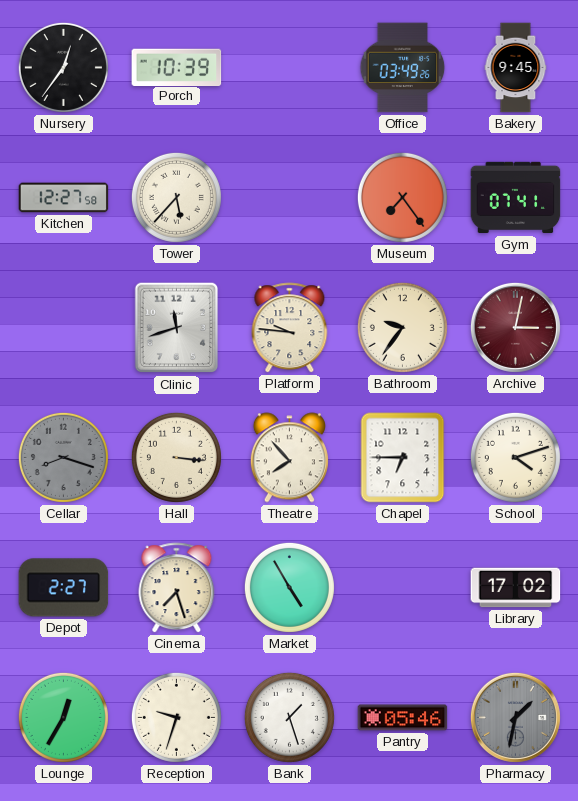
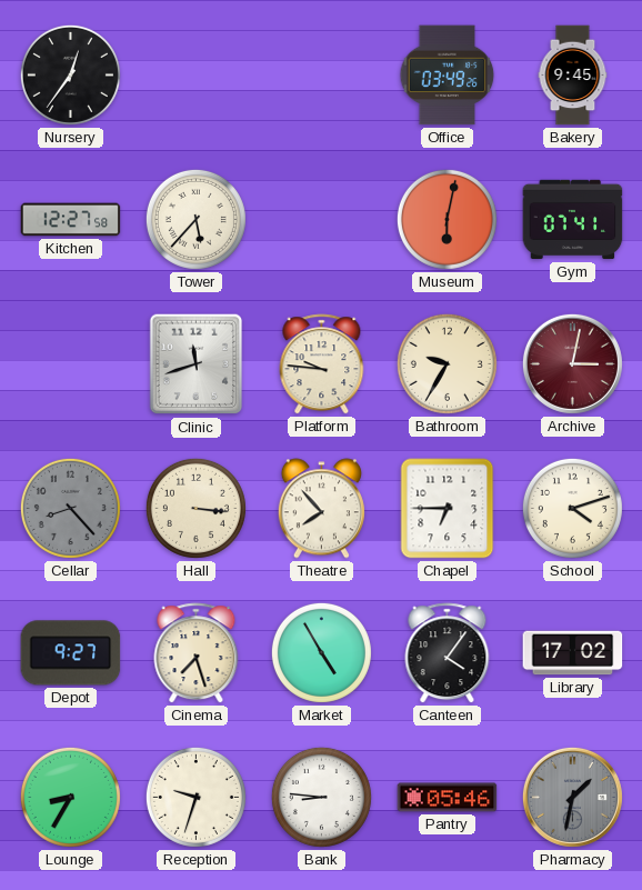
Porch: 10:39 -> none
Museum: 7:24 -> 6:02
Bathroom: 9:36 -> 9:35
Cellar: 8:18 -> 8:23
Depot: 2:27 -> 9:27
Canteen: none -> 4:06
Lounge: 12:35 -> 8:35
Bank: 1:27 -> 8:46
